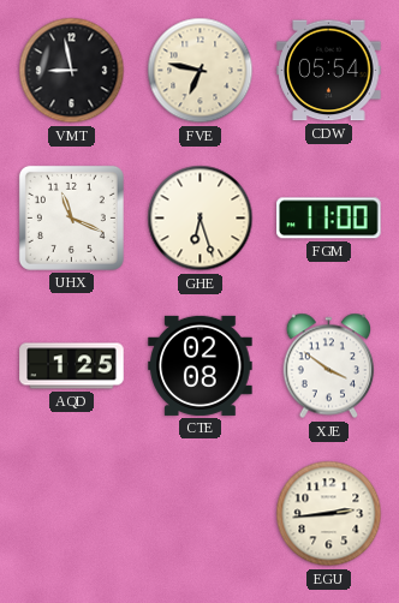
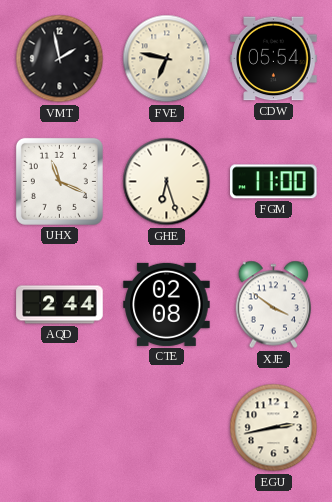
VMT: 8:58 -> 1:58
AQD: 1:25 -> 2:44
EGU: 2:44 -> 2:43
